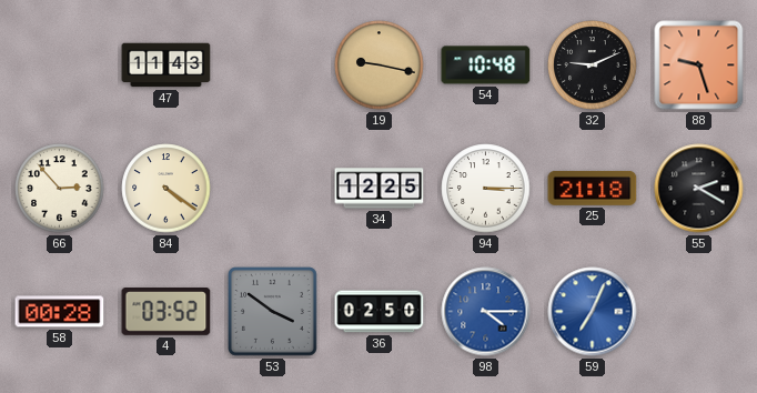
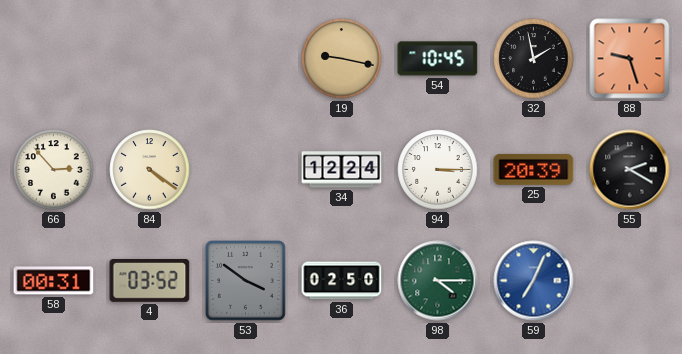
47: 11:43 -> none
54: 10:48 -> 10:45
32: 9:11 -> 1:58
34: 12:25 -> 12:24
25: 21:18 -> 20:39
58: 00:28 -> 00:31
98 dial: blue -> green
